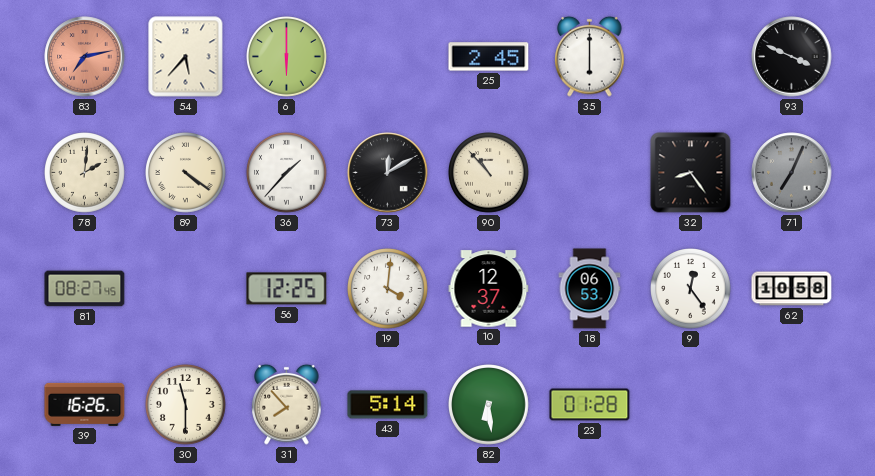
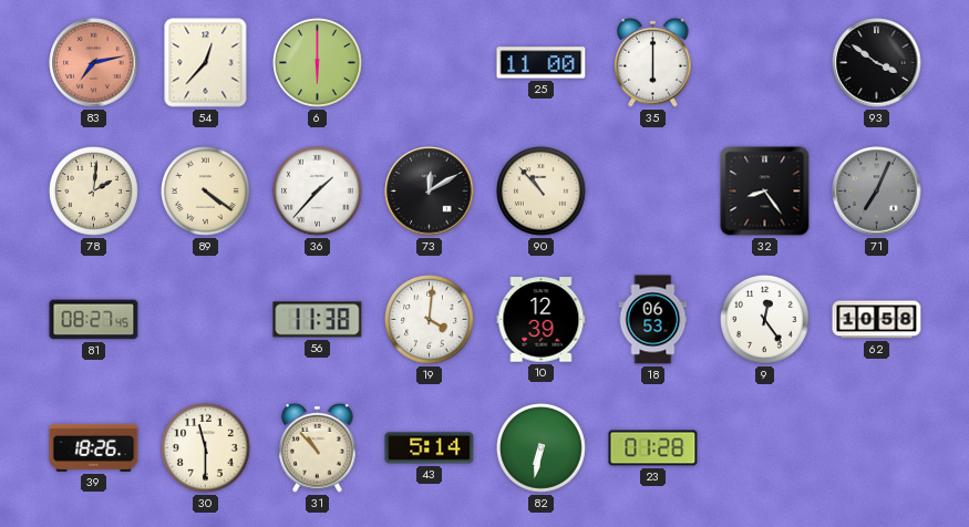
54: 5:37 -> 12:37
25: 2:45 -> 11:00
93: 3:49 -> 3:51
56: 12:25 -> 11:38
10: 12:37 -> 12:39
39: 16:26 -> 18:26
31: 7:53 -> 10:53
82: 6:29 -> 6:32
